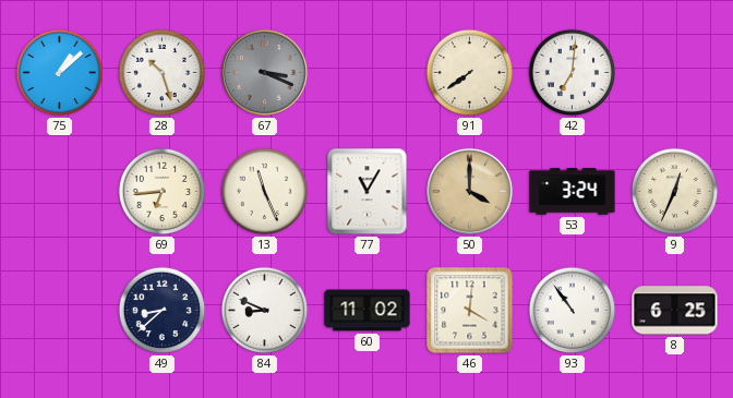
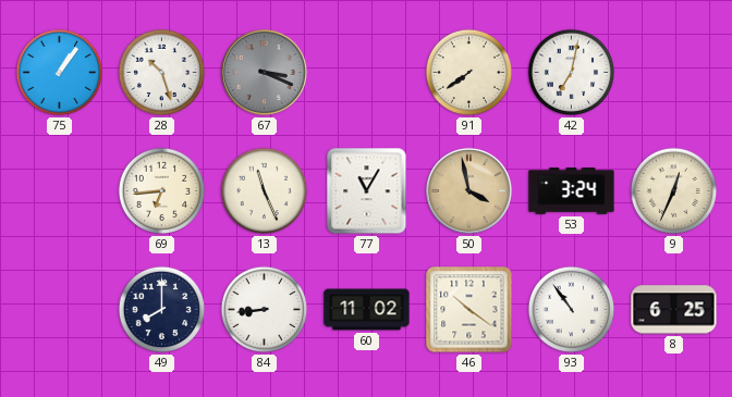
75: 1:08 -> 1:06
42: 7:01 -> 7:02
50: 4:00 -> 3:58
49: 8:38 -> 8:00
84: 8:49 -> 8:44
46: 4:01 -> 10:21
